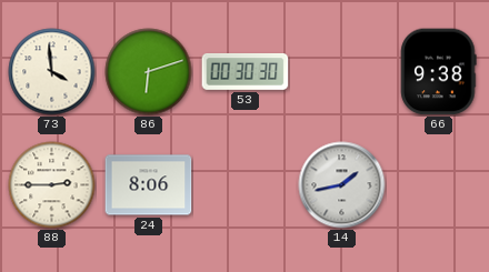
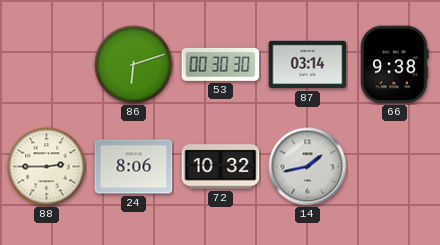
73: 3:59 -> none
87: none -> 03:14
72: none -> 10:32
